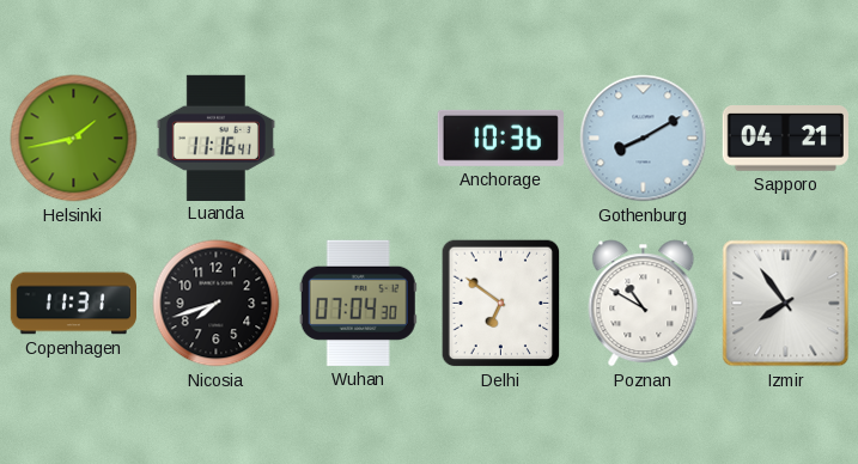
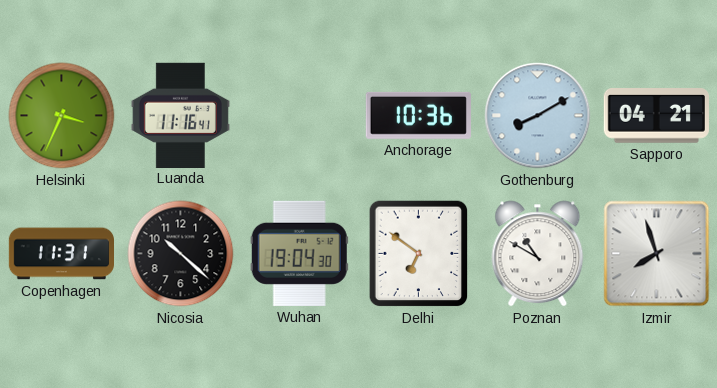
Helsinki: 1:43 -> 3:34
Nicosia: 7:42 -> 10:22
Wuhan: 07:04 -> 19:04
Izmir: 7:54 -> 7:57
